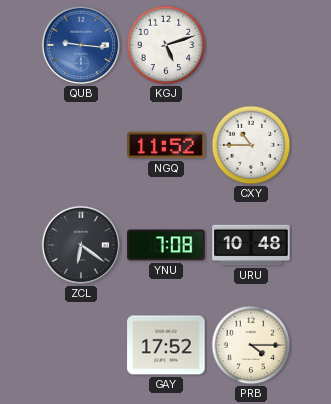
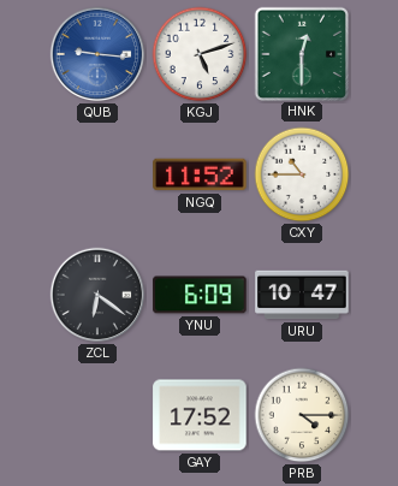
HNK: none -> 12:30
YNU: 7:08 -> 6:09
URU: 10:48 -> 10:47
